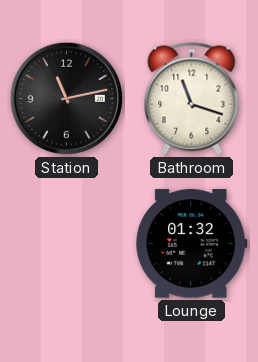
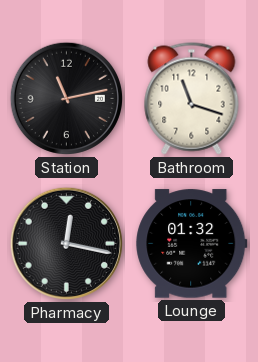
Pharmacy: none -> 12:17
